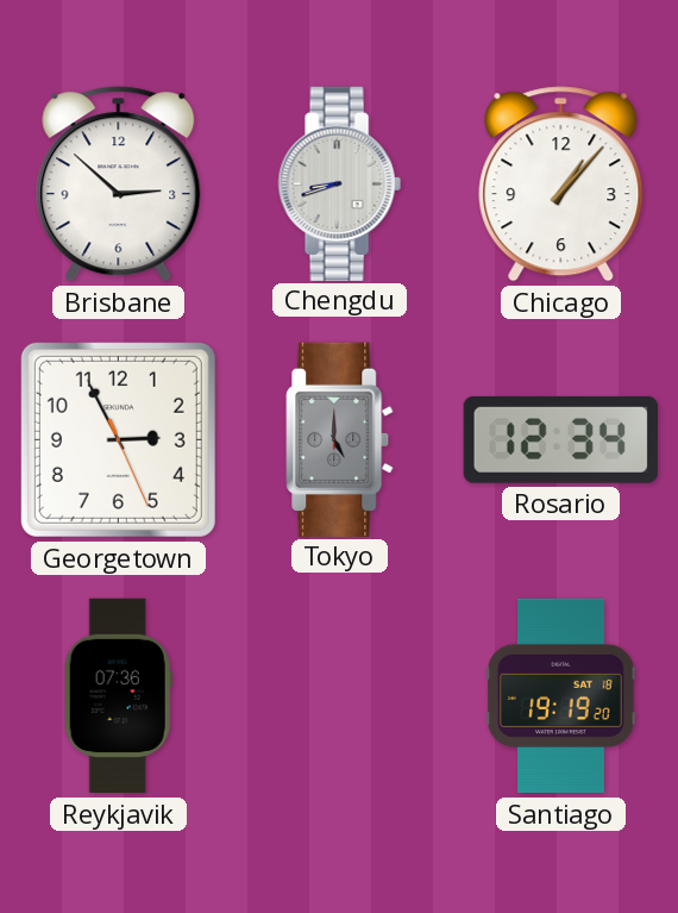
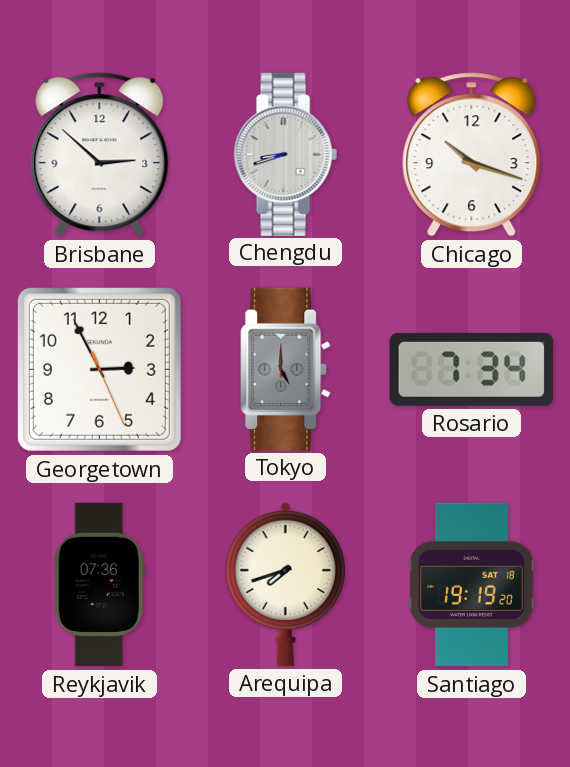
Chicago: 1:07 -> 10:18
Rosario: 12:34 -> 7:34
Arequipa: none -> 7:42
